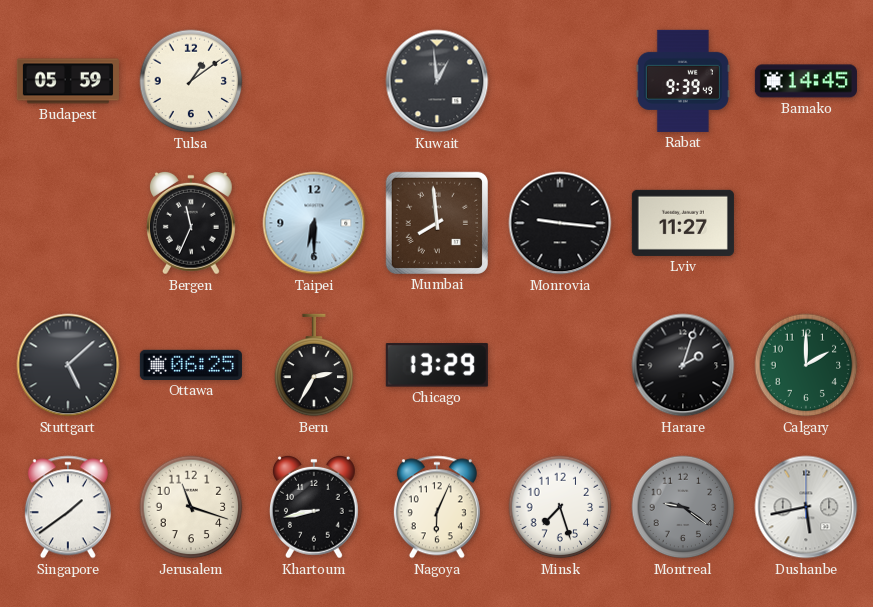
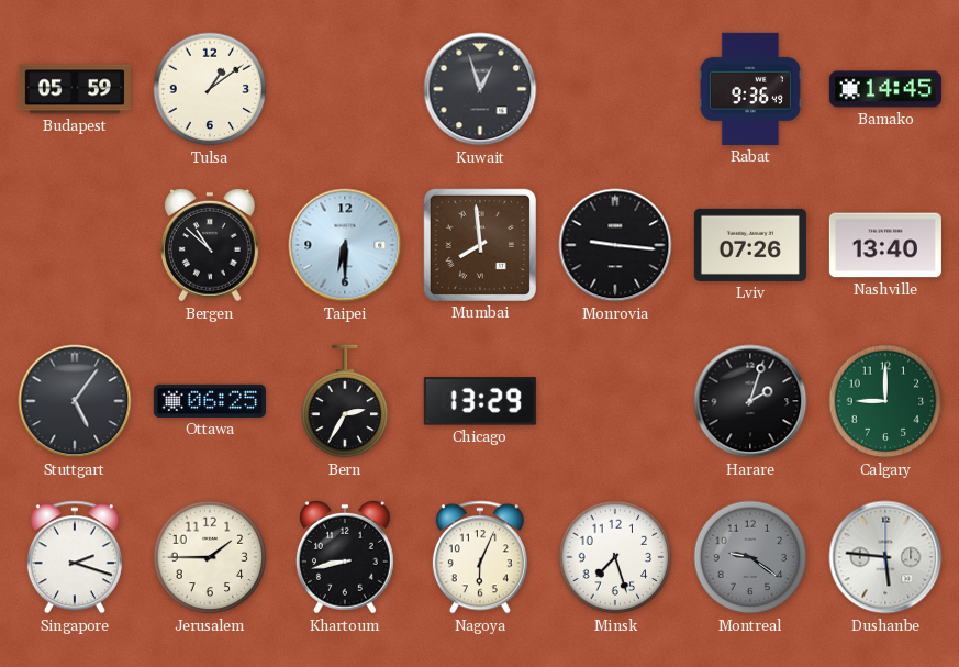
Kuwait: 12:59 -> 12:57
Rabat: 9:39 -> 9:36
Bergen: 11:34 -> 10:52
Lviv: 11:27 -> 07:26
Nashville: none -> 13:40
Stuttgart: 5:08 -> 5:06
Calgary: 2:00 -> 9:00
Singapore: 1:39 -> 2:18
Jerusalem: 11:18 -> 1:45
Dushanbe: 5:43 -> 5:46
